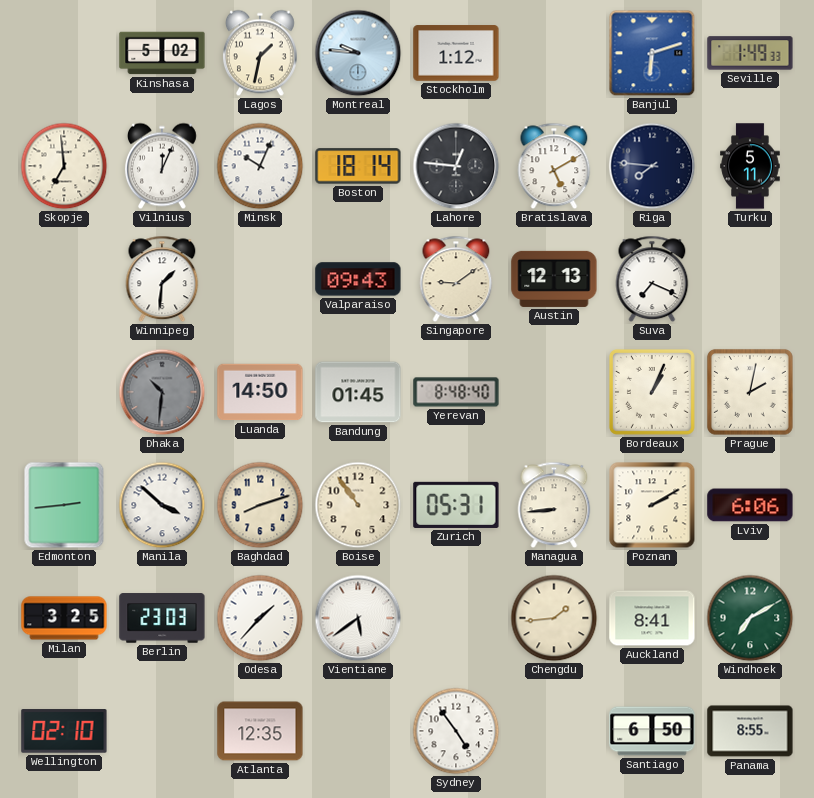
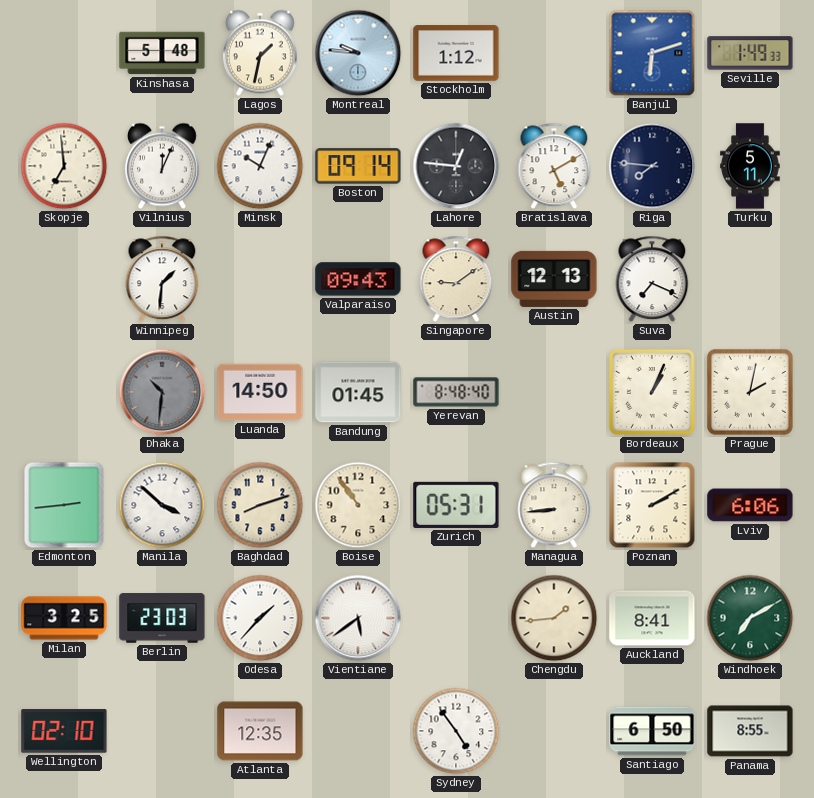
Kinshasa: 5:02 -> 5:48
Boston: 18:14 -> 09:14
